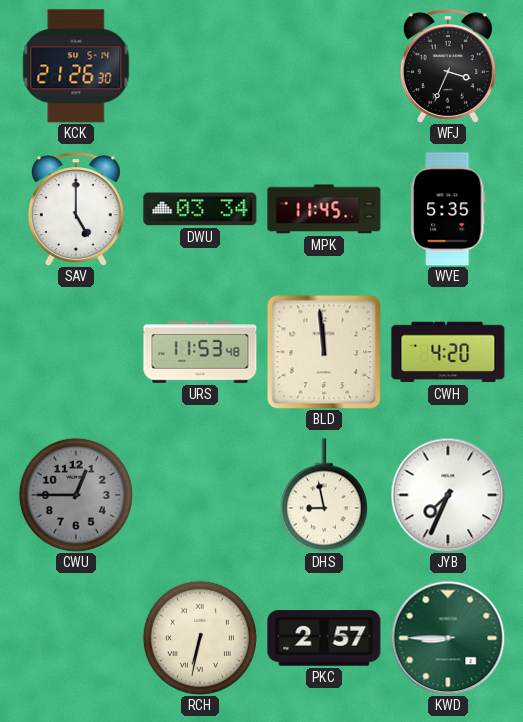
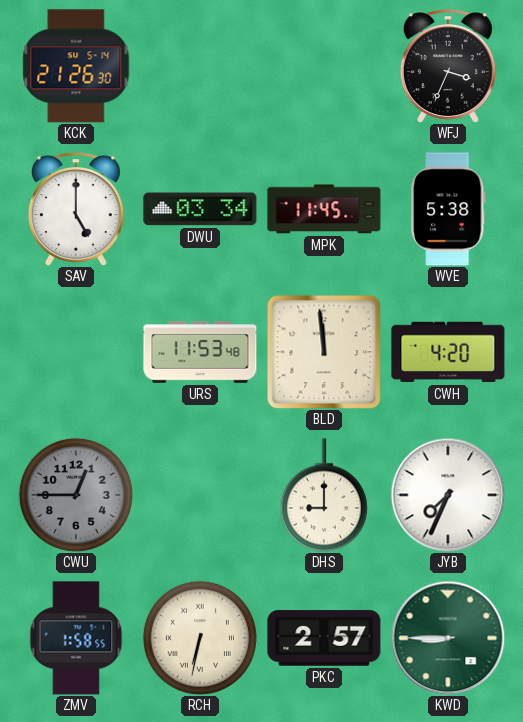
WVE: 5:35 -> 5:38
DHS: 8:58 -> 9:00
ZMV: none -> 1:58
